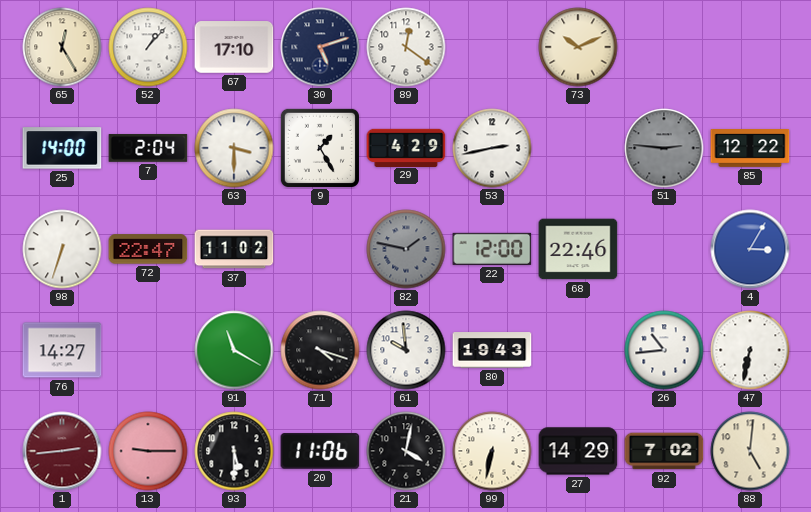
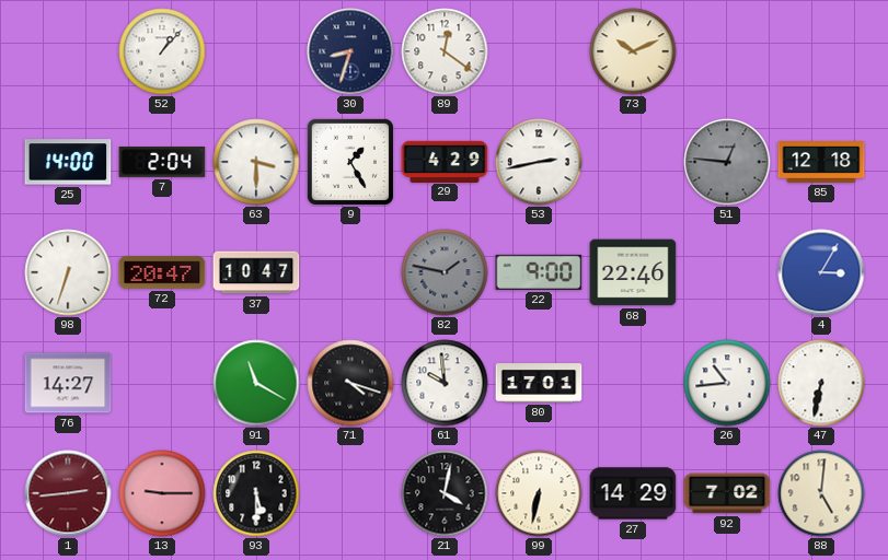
65: 12:25 -> none
67: 17:10 -> none
30: 5:12 -> 8:33
51: 2:46 -> 12:46
85: 12:22 -> 12:18
72: 22:47 -> 20:47
37: 11:02 -> 10:47
22: 12:00 -> 9:00
80: 19:43 -> 17:01
20: 11:06 -> none
